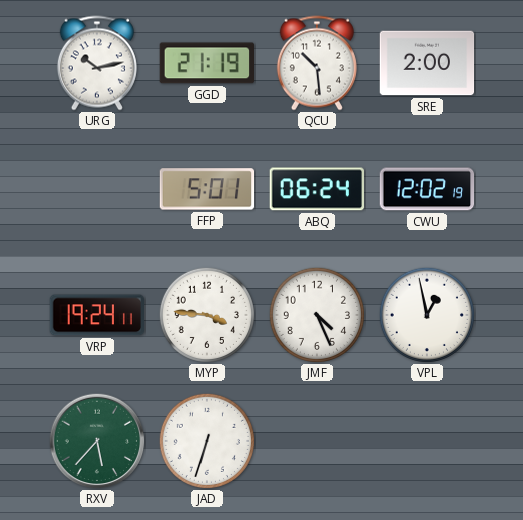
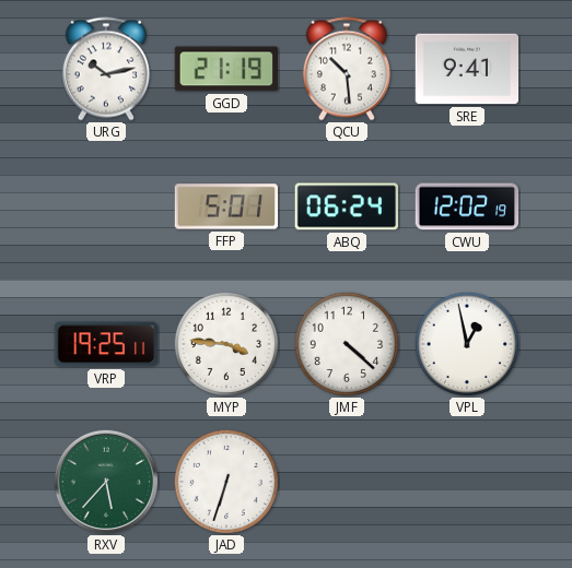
SRE: 2:00 -> 9:41
VRP: 19:24 -> 19:25
JMF: 4:26 -> 4:22
